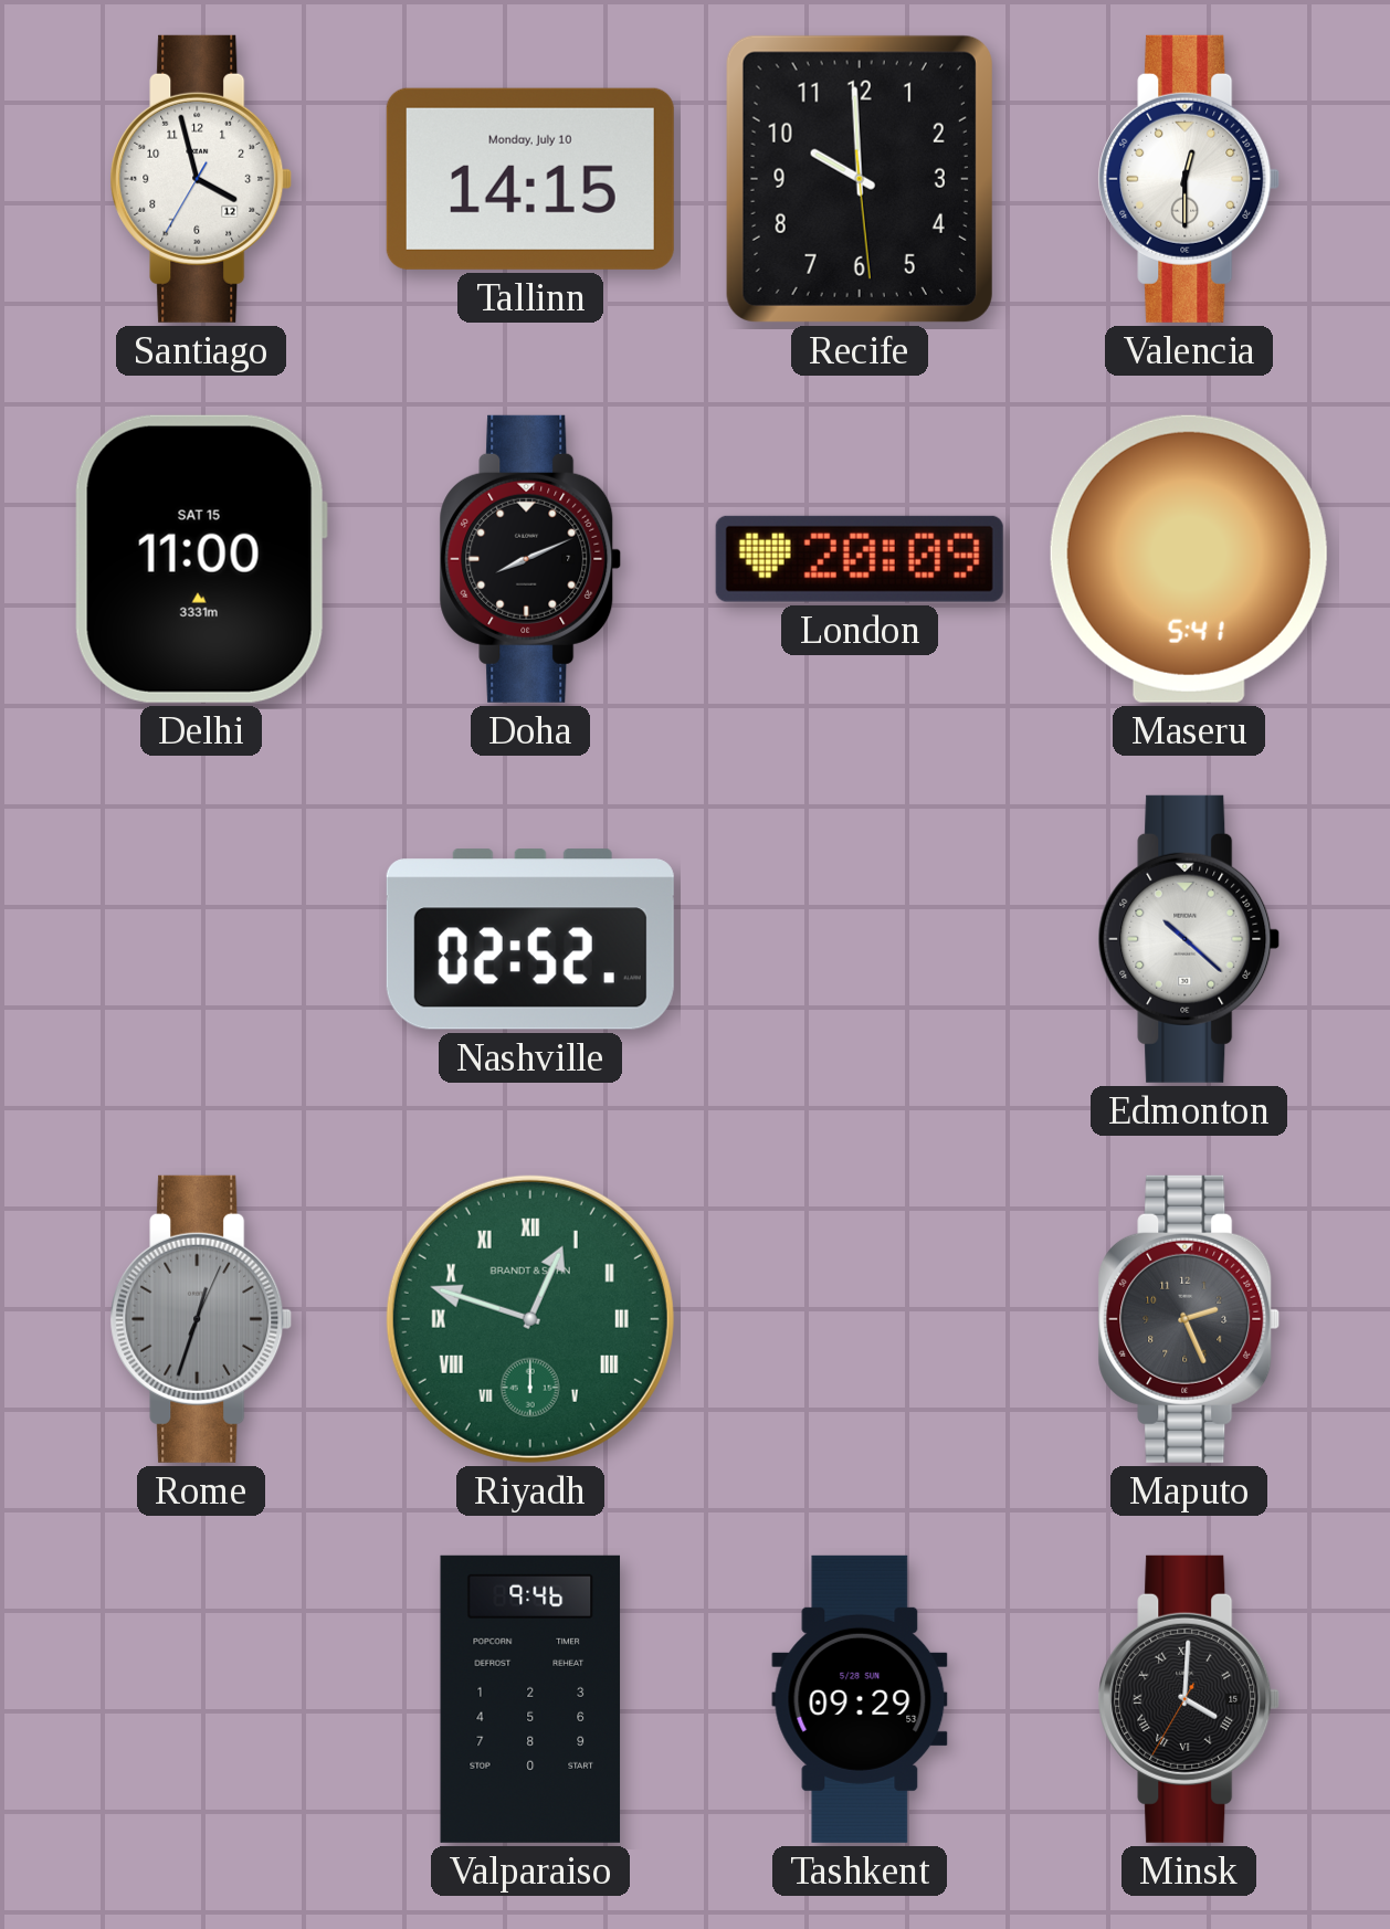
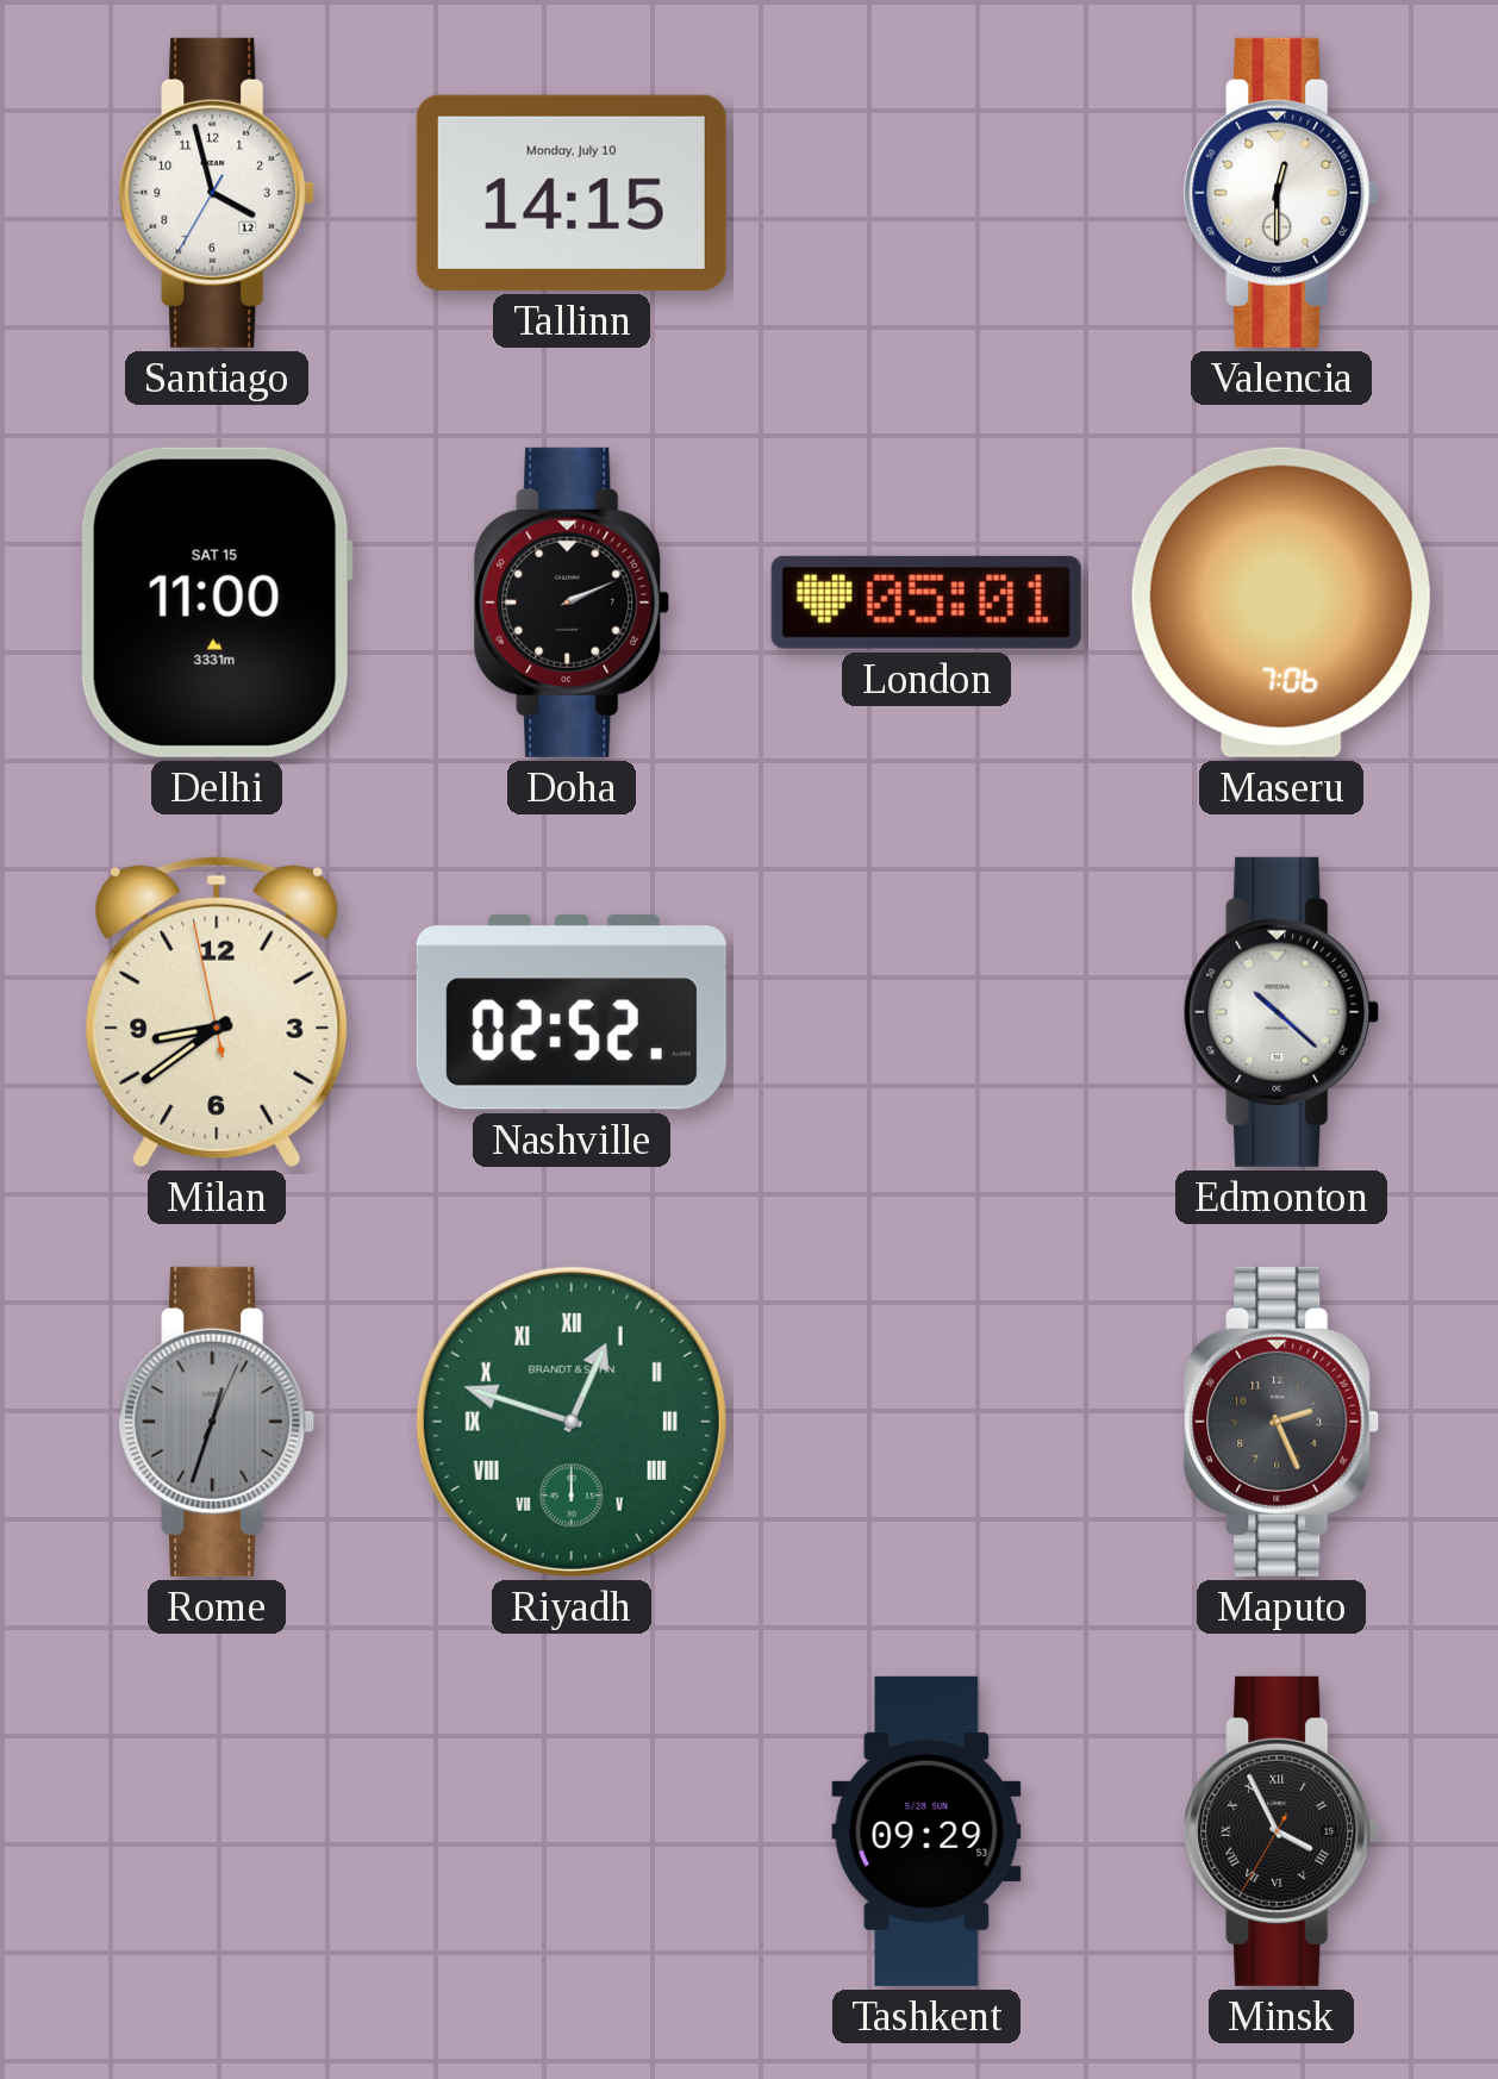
Recife: 9:59 -> none
Doha: 8:11 -> 2:11
London: 20:09 -> 05:01
Maseru: 5:41 -> 7:06
Milan: none -> 8:38
Valparaiso: 9:46 -> none
Minsk: 4:00 -> 3:55
